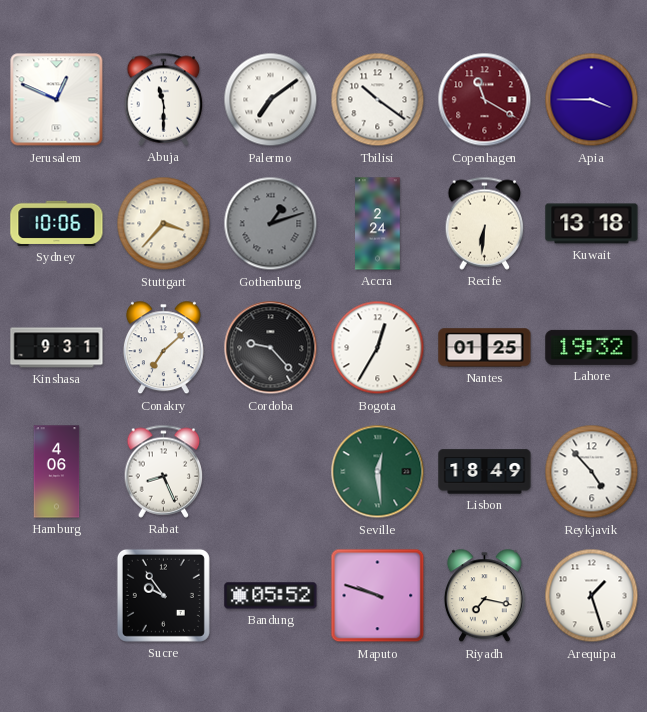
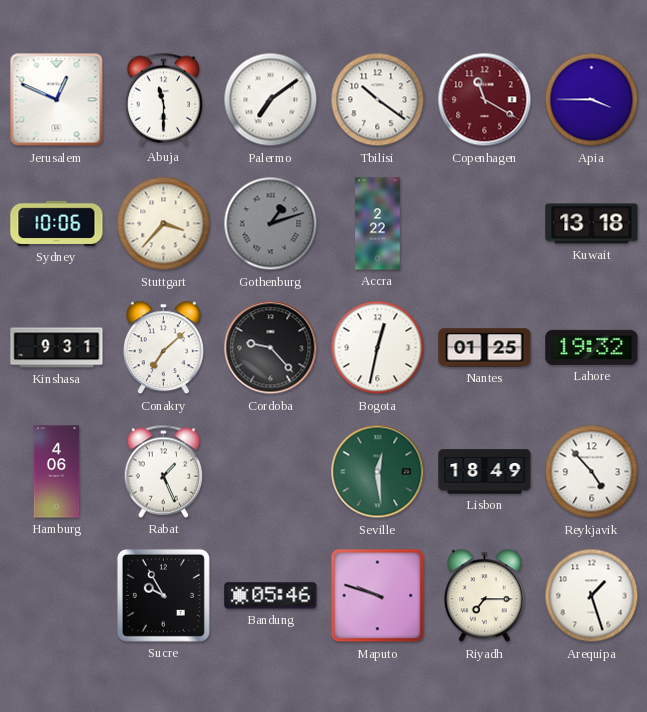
Accra: 2:24 -> 2:22
Recife: 6:31 -> none
Bogota: 12:35 -> 12:32
Rabat: 8:26 -> 1:26
Sucre: 9:54 -> 9:55
Bandung: 05:52 -> 05:46
Riyadh: 7:17 -> 7:15
